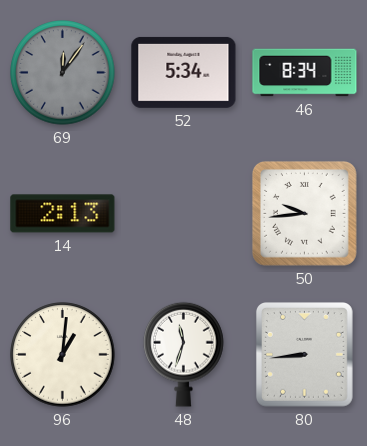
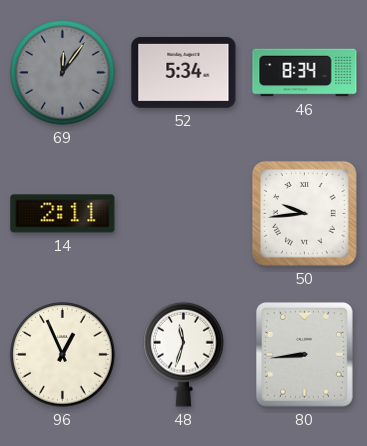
14: 2:13 -> 2:11
96: 1:01 -> 12:56
